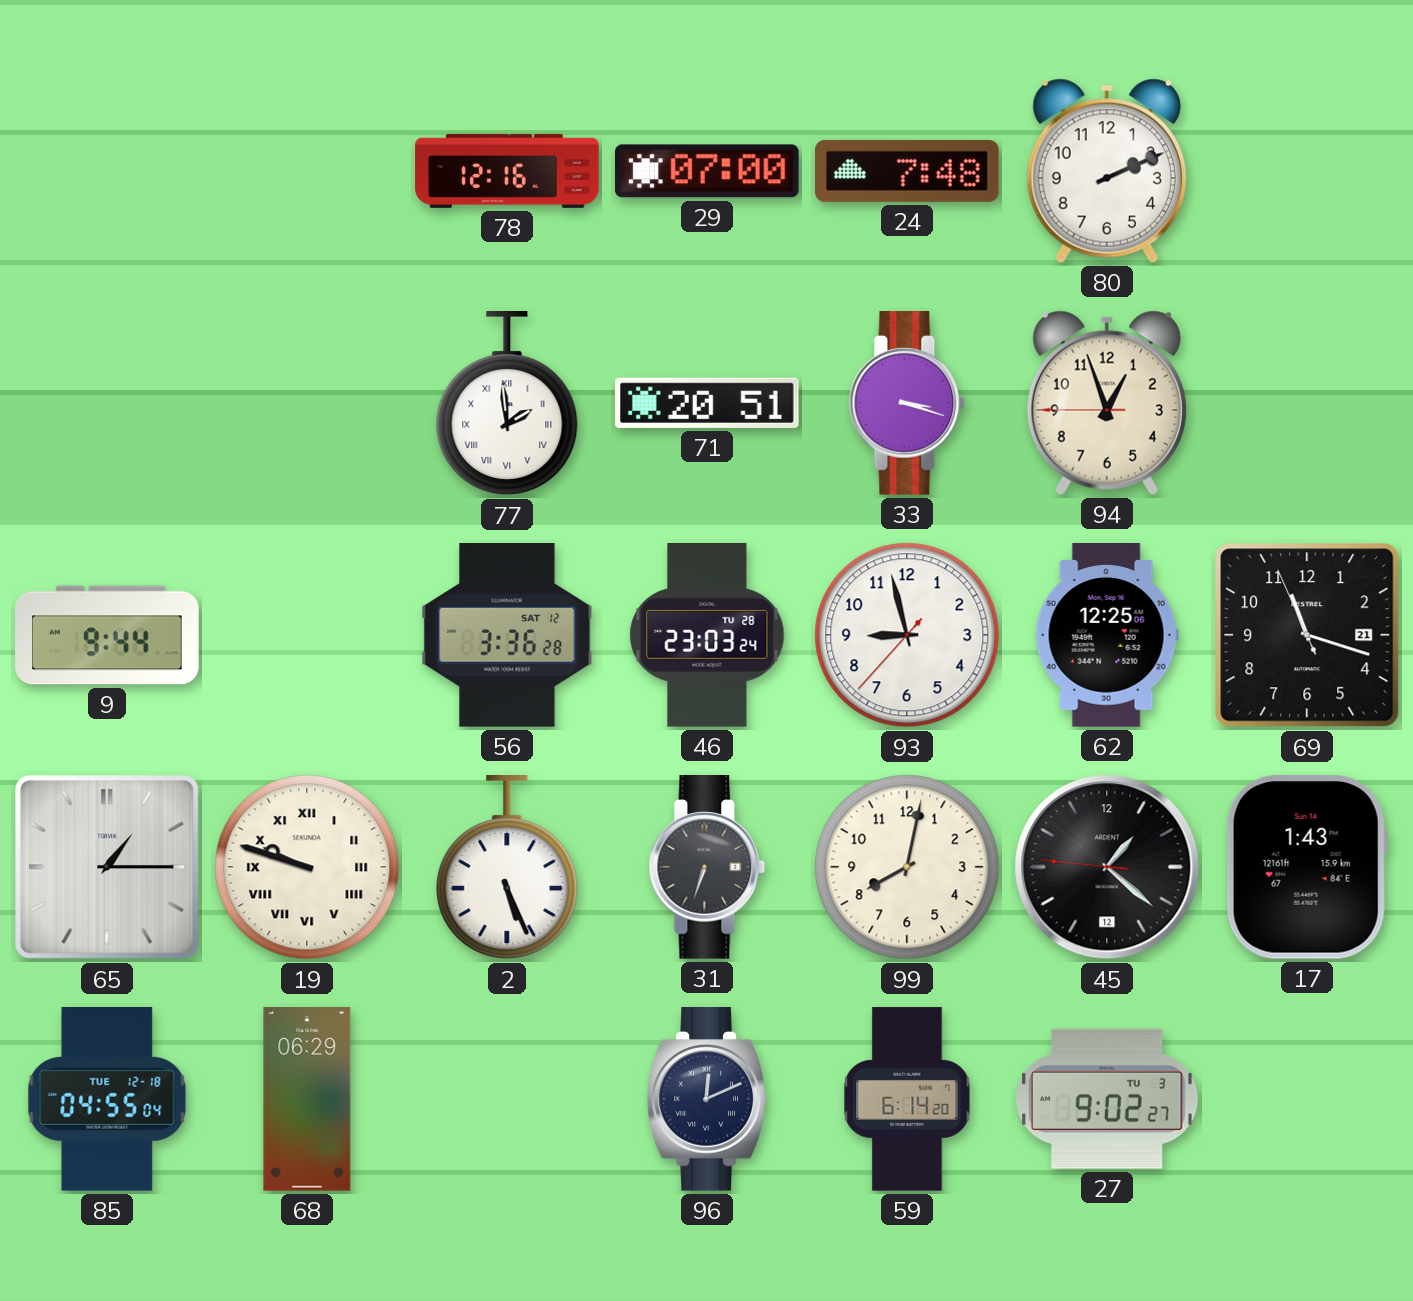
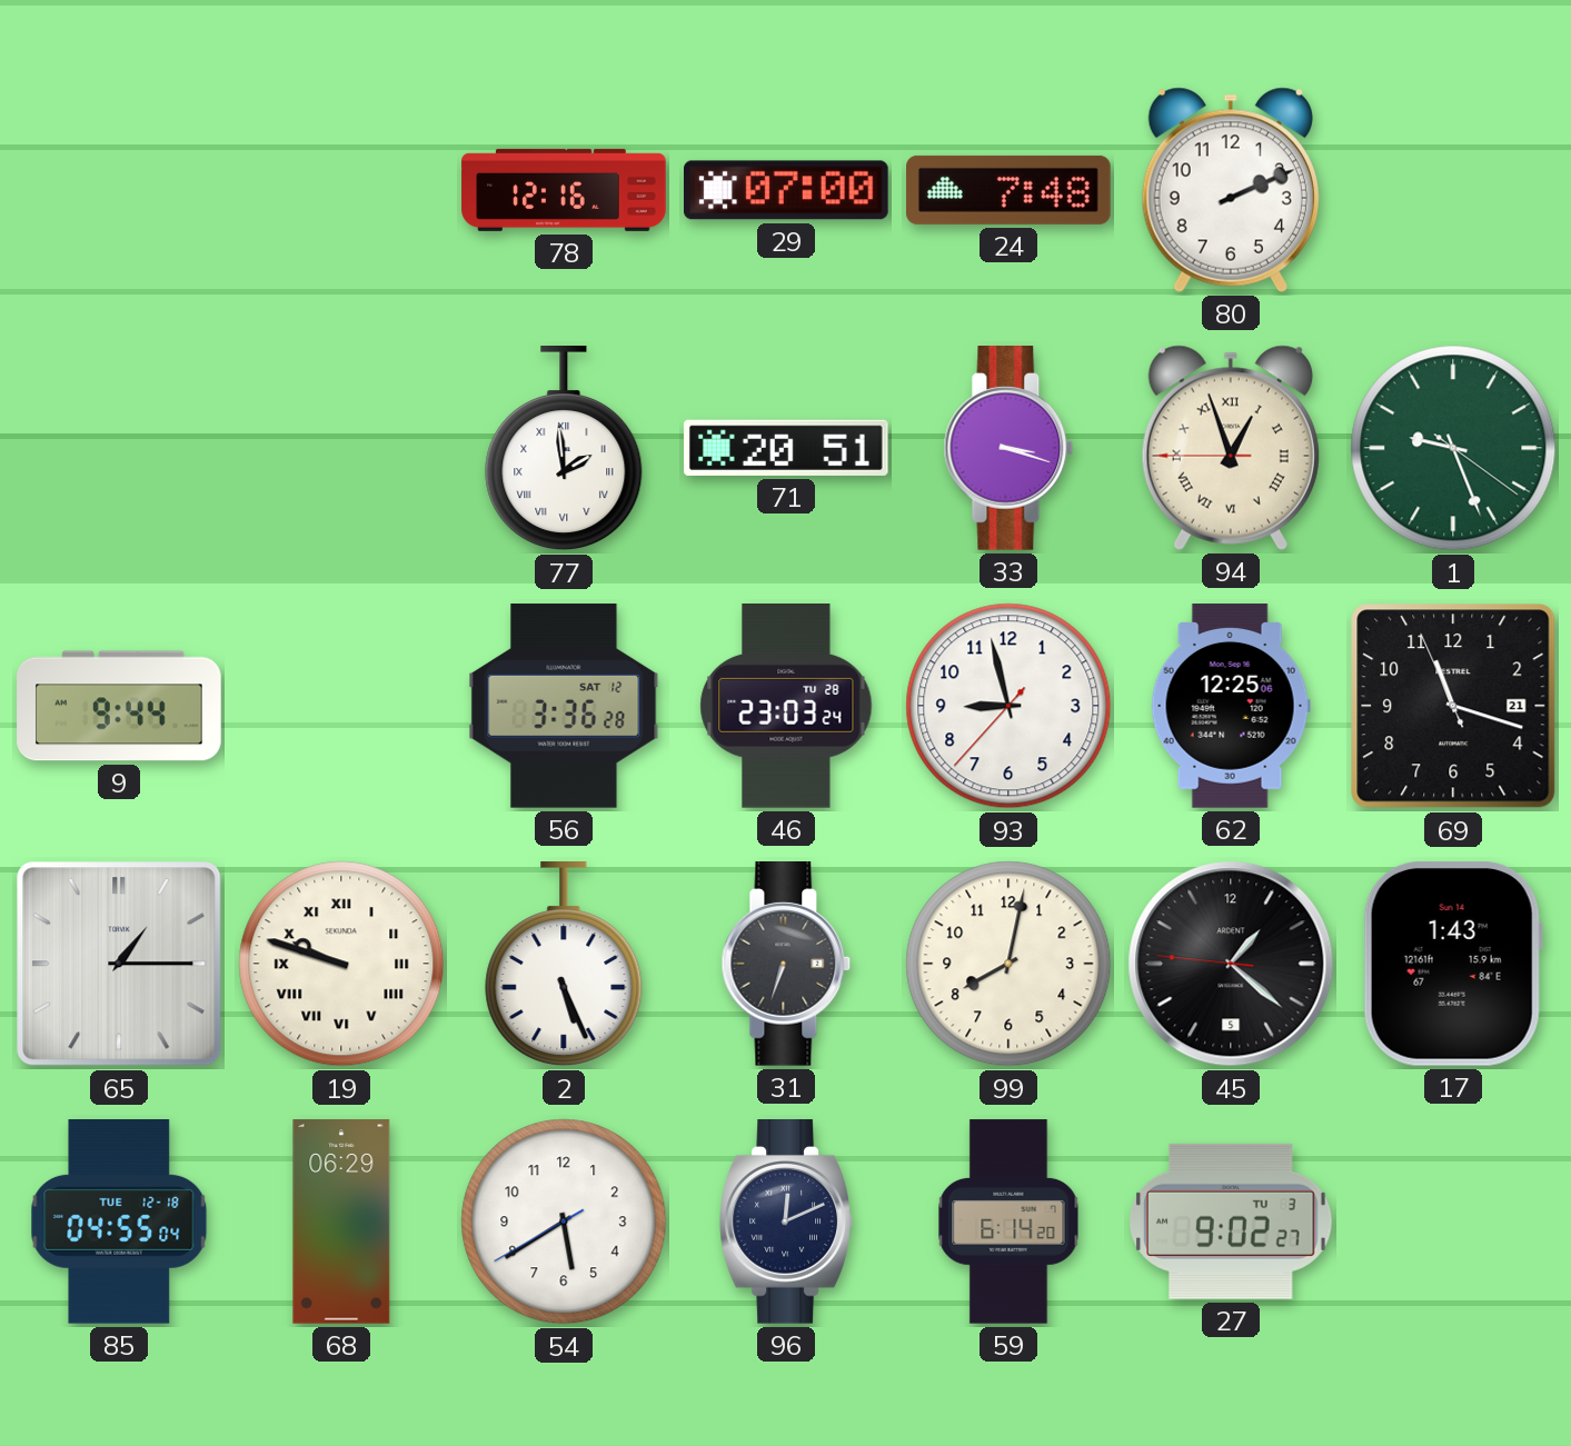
94 numerals: Arabic -> Roman
1: none -> 9:26
45 date: 12 -> 5
54: none -> 5:39
